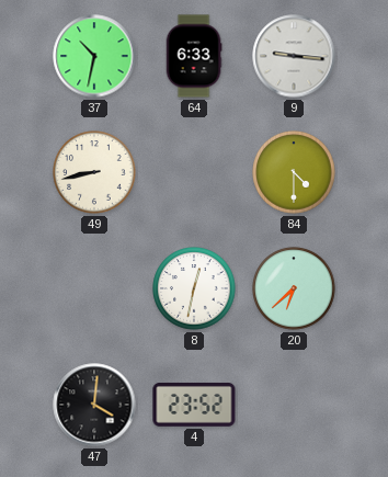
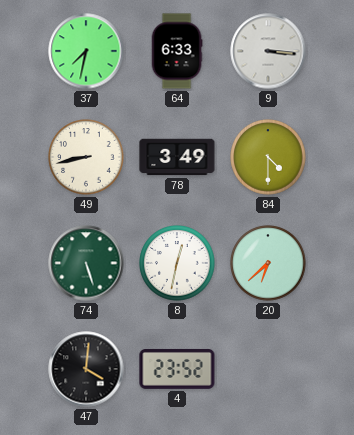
37: 10:32 -> 7:32
9: 9:16 -> 3:16
78: none -> 3:49
74: none -> 5:27
